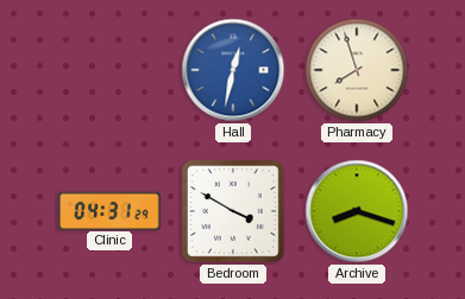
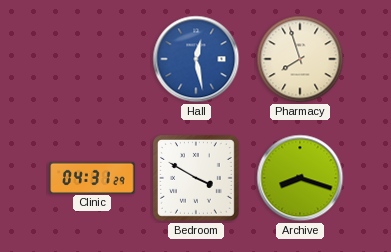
Hall: 12:32 -> 12:28
